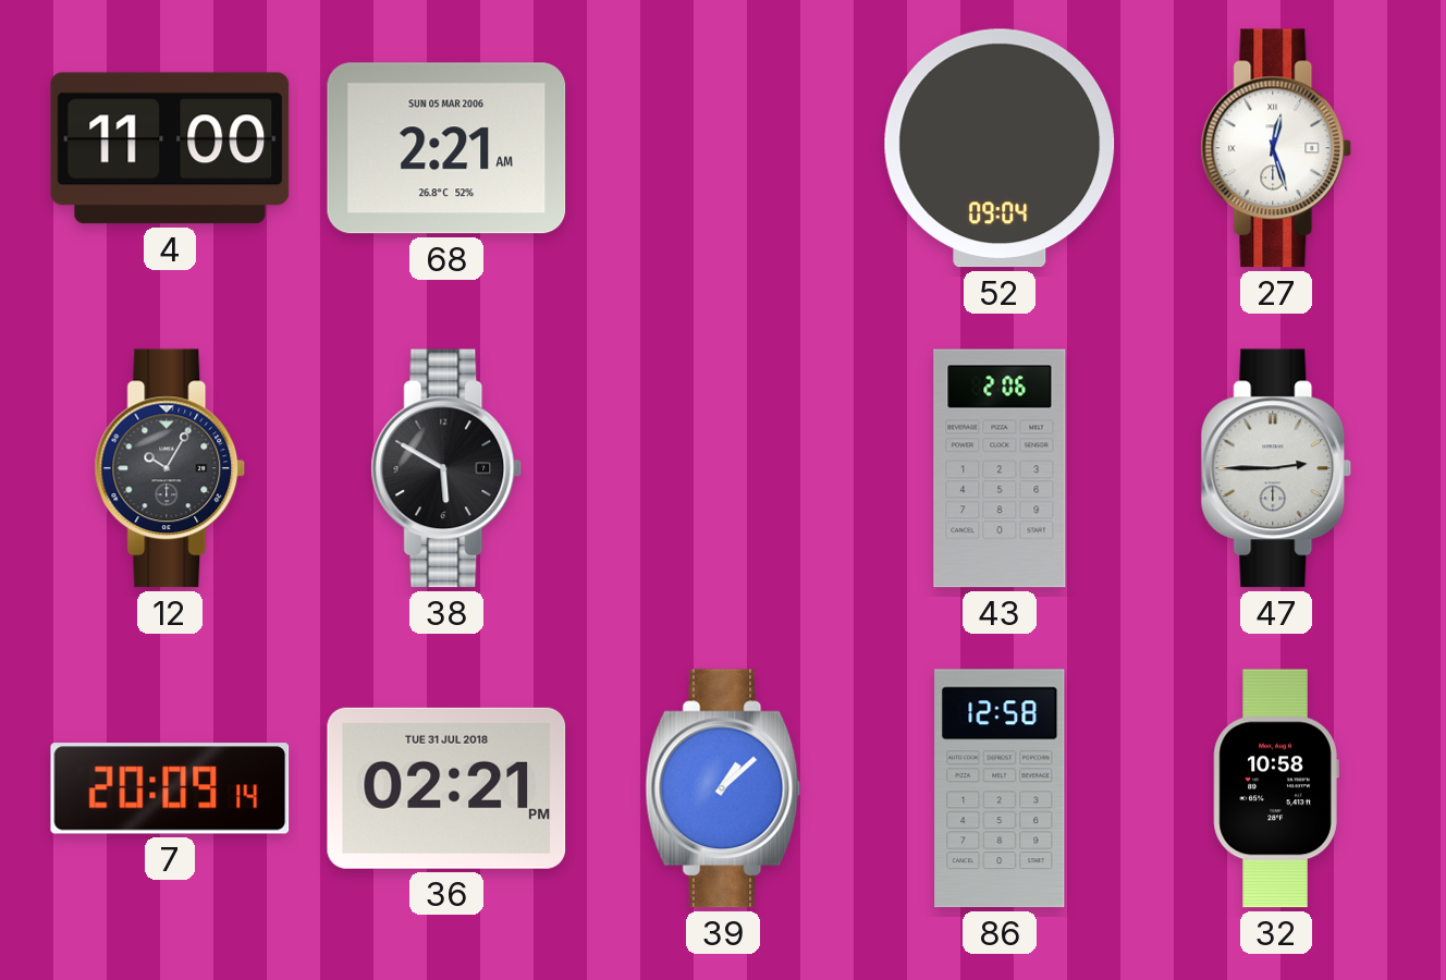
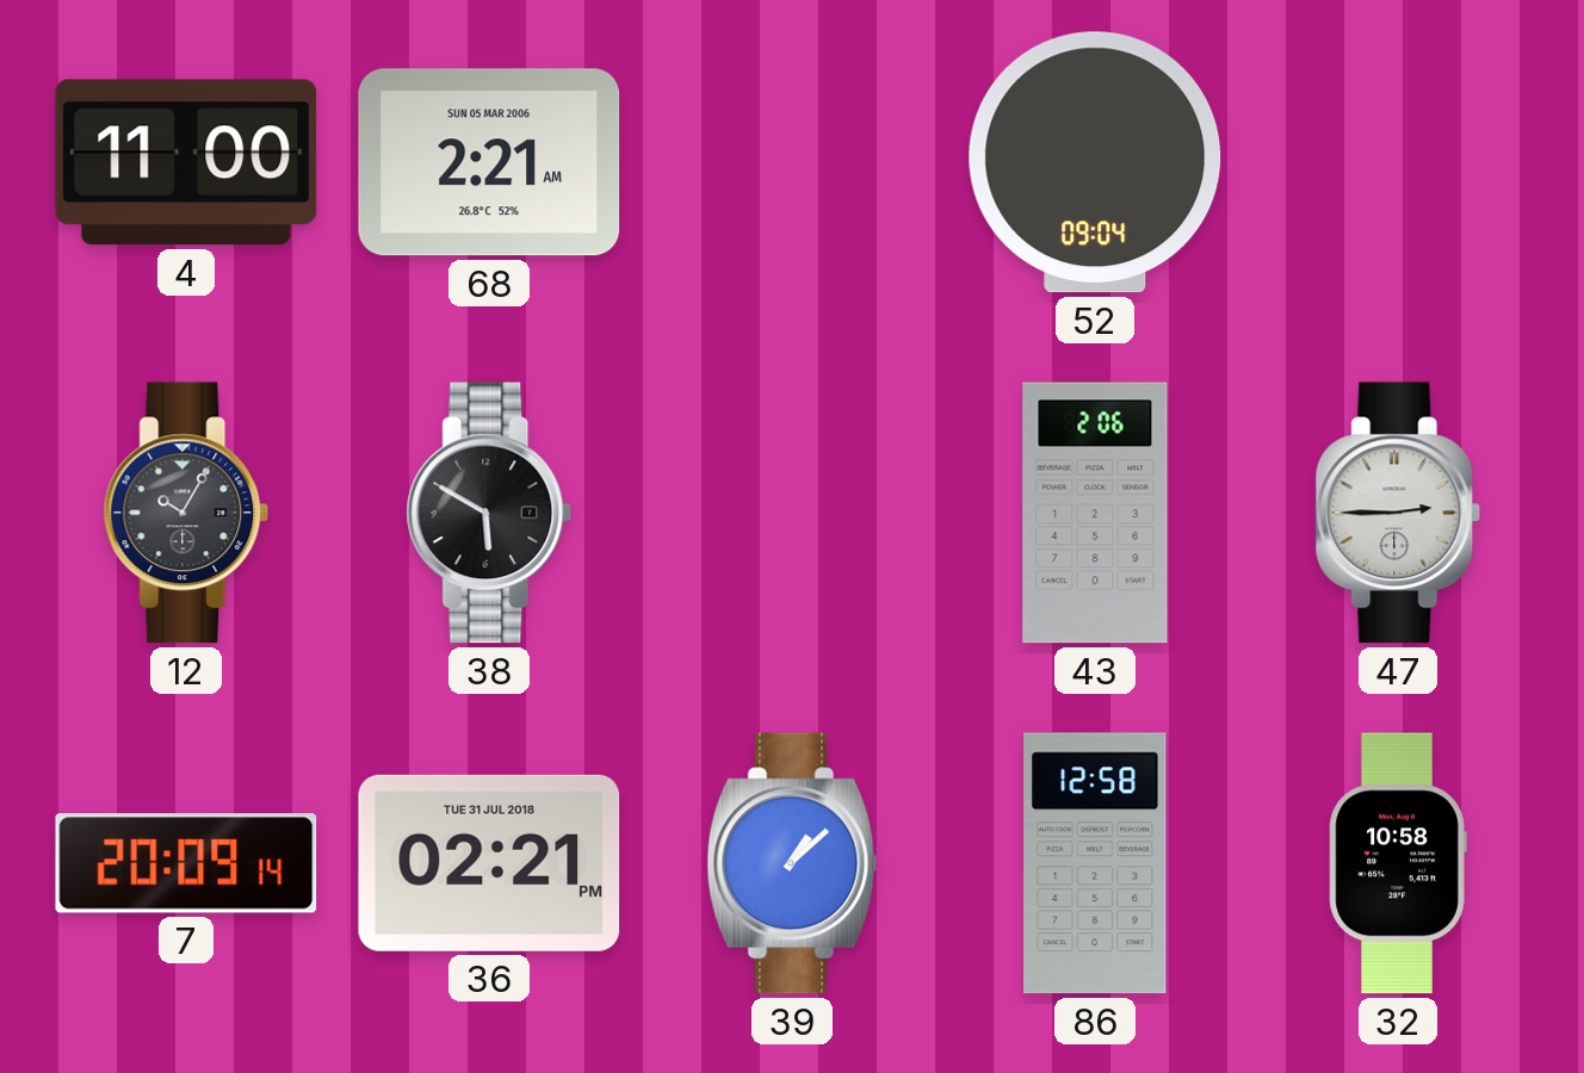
27: 12:27 -> none
